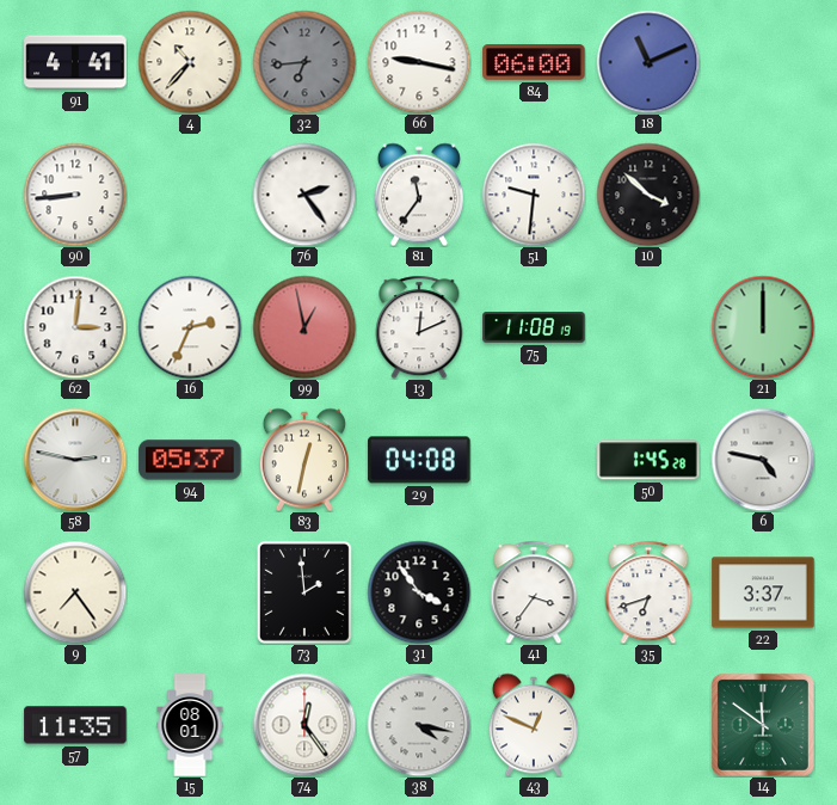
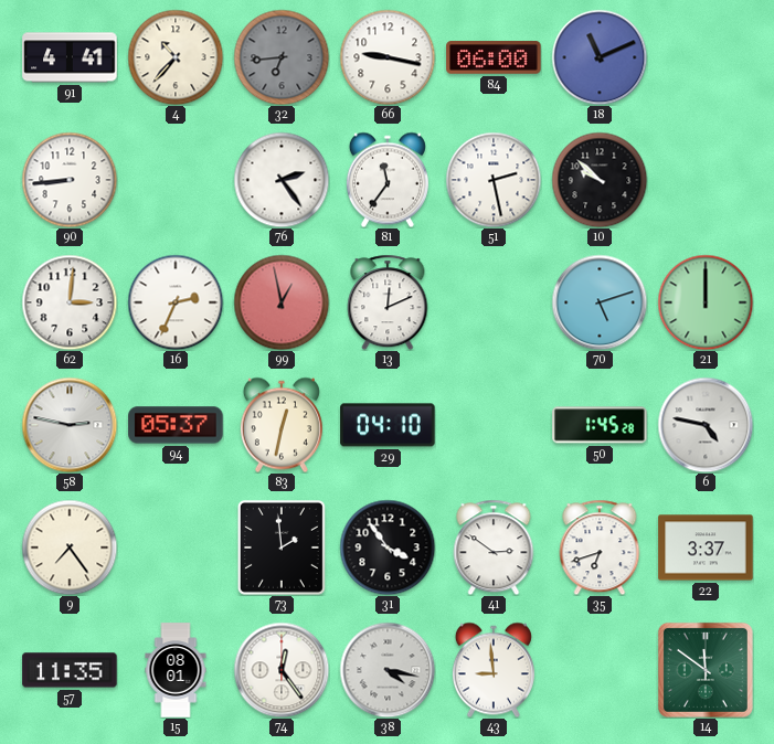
51: 9:31 -> 2:28
10: 3:52 -> 9:52
75: 11:08 -> none
70: none -> 5:12
29: 04:08 -> 04:10
41: 3:36 -> 2:51
43: 12:49 -> 8:59
